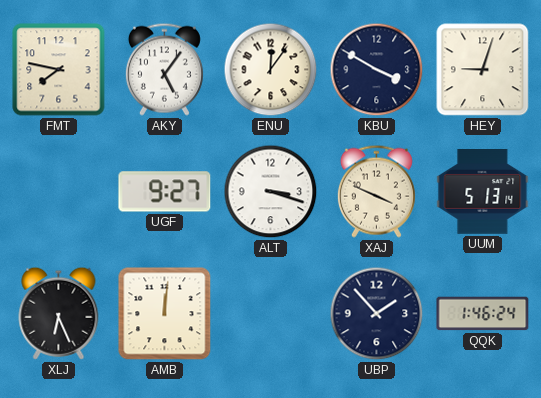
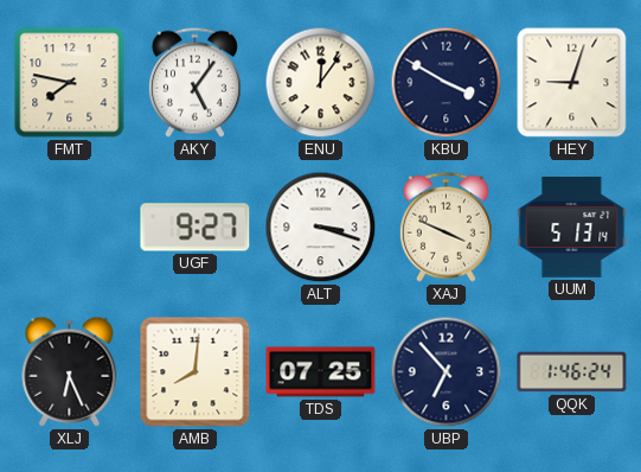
AMB: 12:01 -> 8:01
TDS: none -> 07:25
UBP: 1:53 -> 6:53
